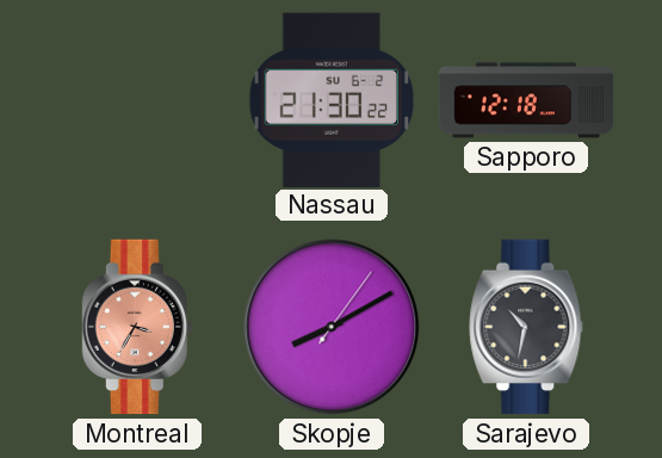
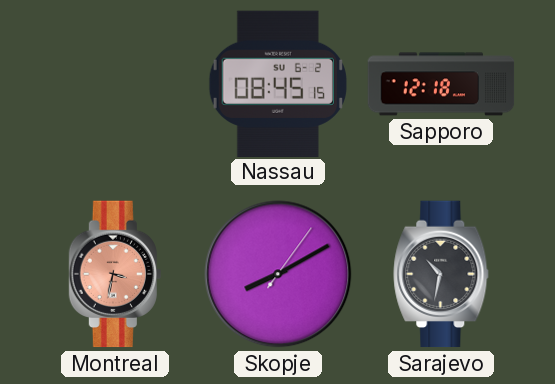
Nassau: 21:30 -> 08:45
Montreal: 3:35 -> 3:32
